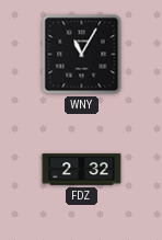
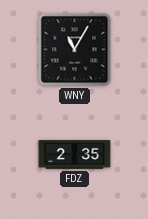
FDZ: 2:32 -> 2:35
